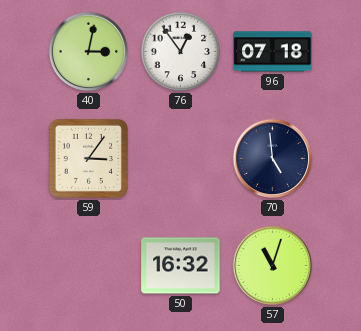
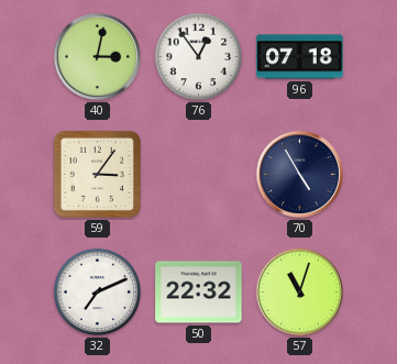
70: 4:59 -> 4:55
32: none -> 7:11
50: 16:32 -> 22:32
